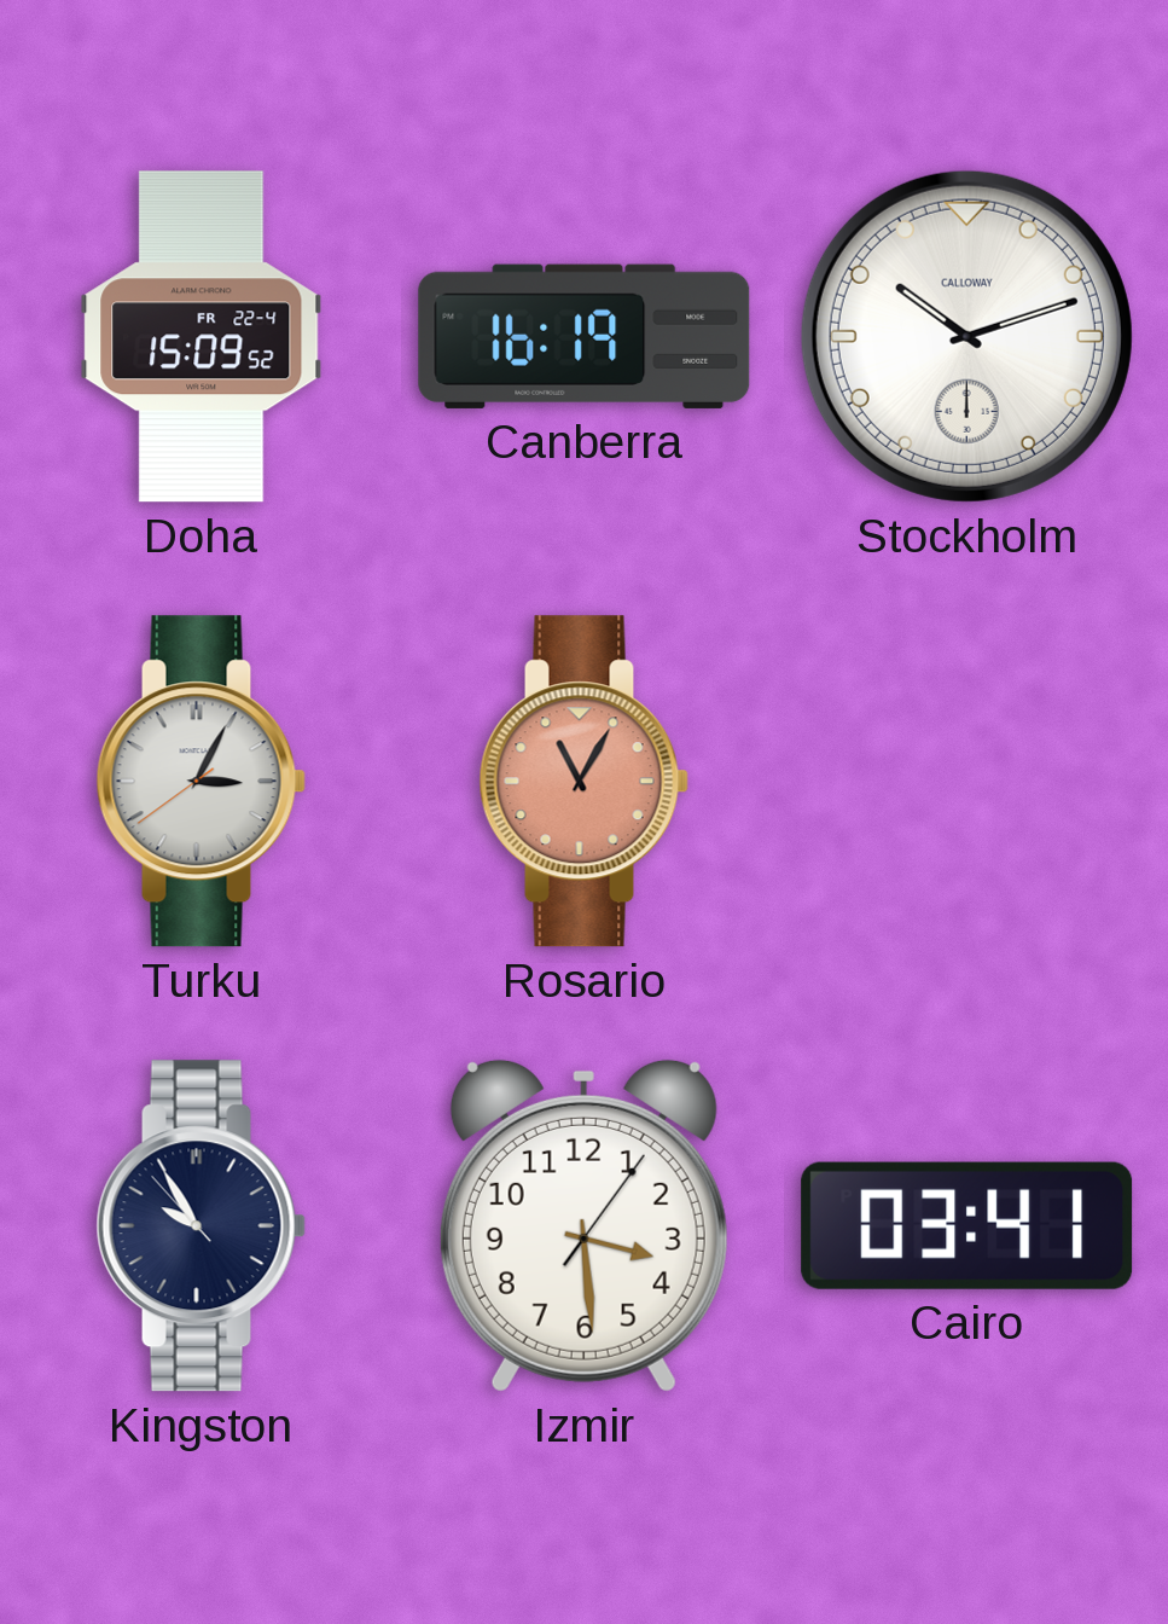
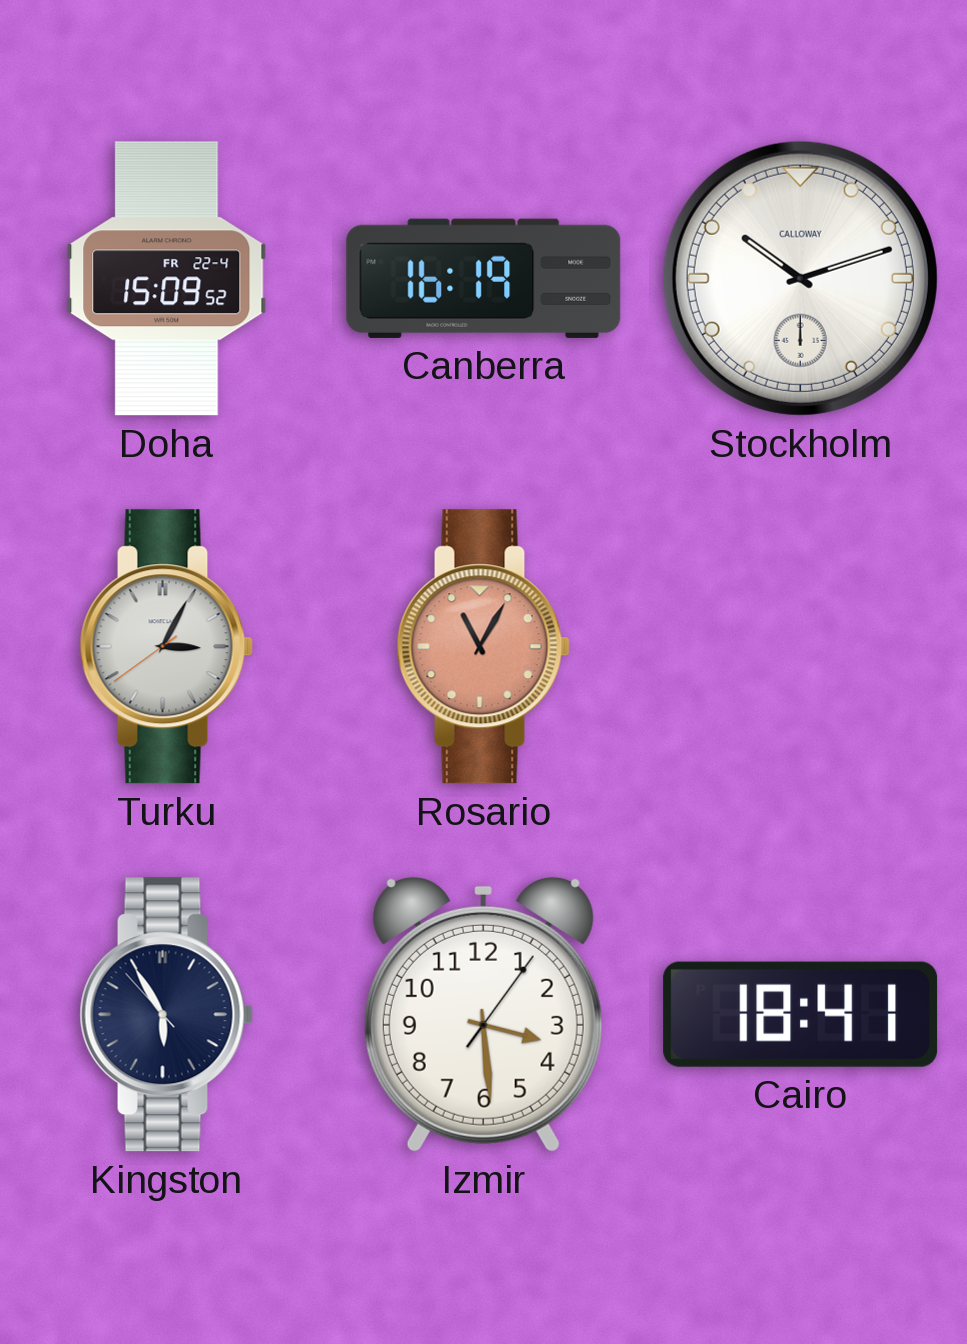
Kingston: 9:54 -> 5:54
Cairo: 03:41 -> 18:41
